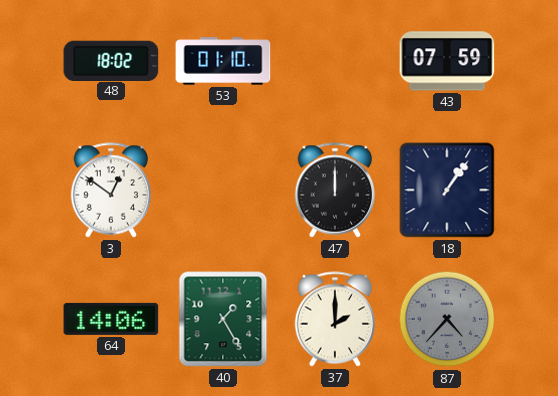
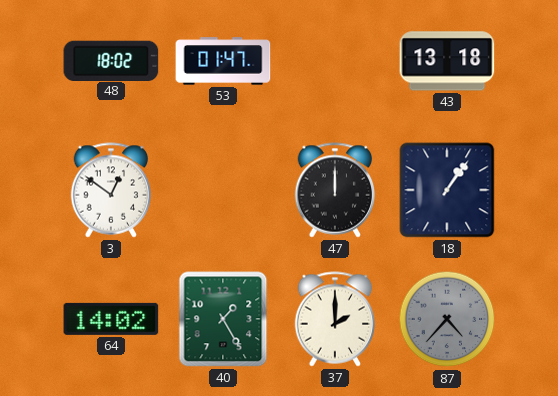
53: 01:10 -> 01:47
43: 07:59 -> 13:18
64: 14:06 -> 14:02
